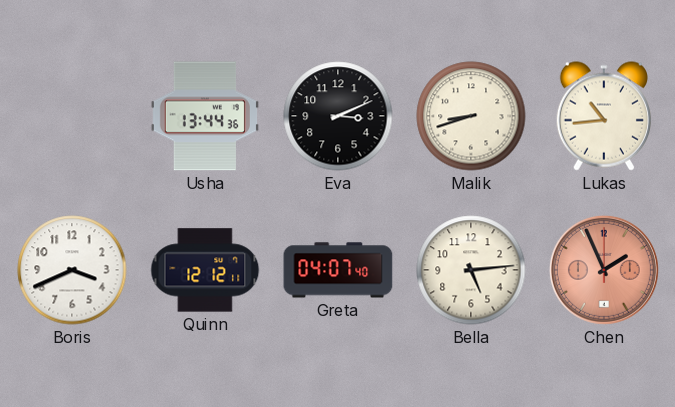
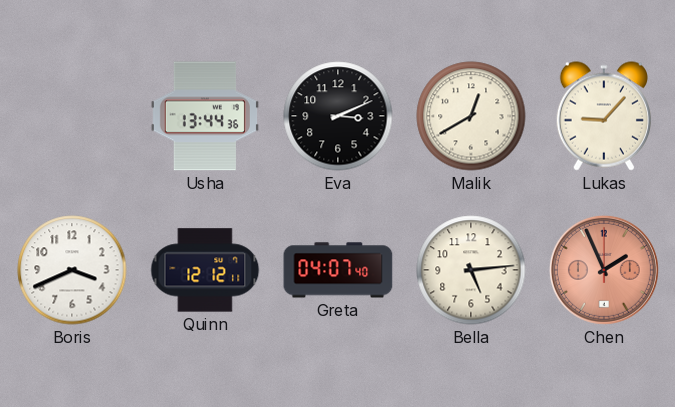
Malik: 8:42 -> 12:40
Lukas: 10:44 -> 9:07
